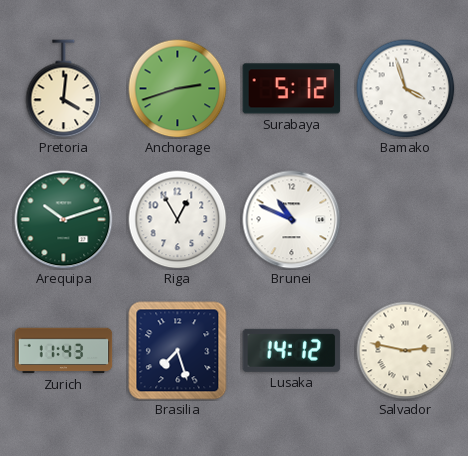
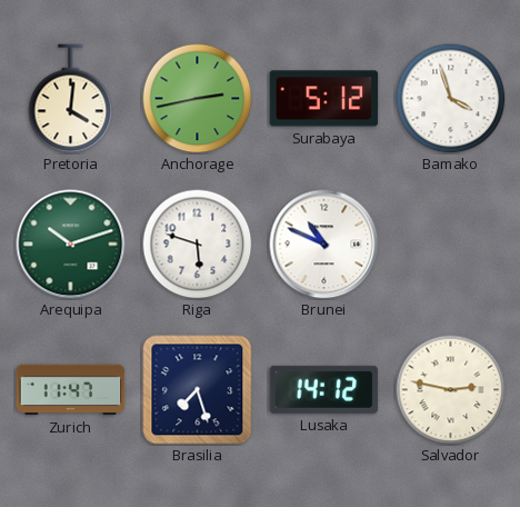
Anchorage: 2:42 -> 2:43
Riga: 12:55 -> 5:48
Zurich: 11:43 -> 11:47
